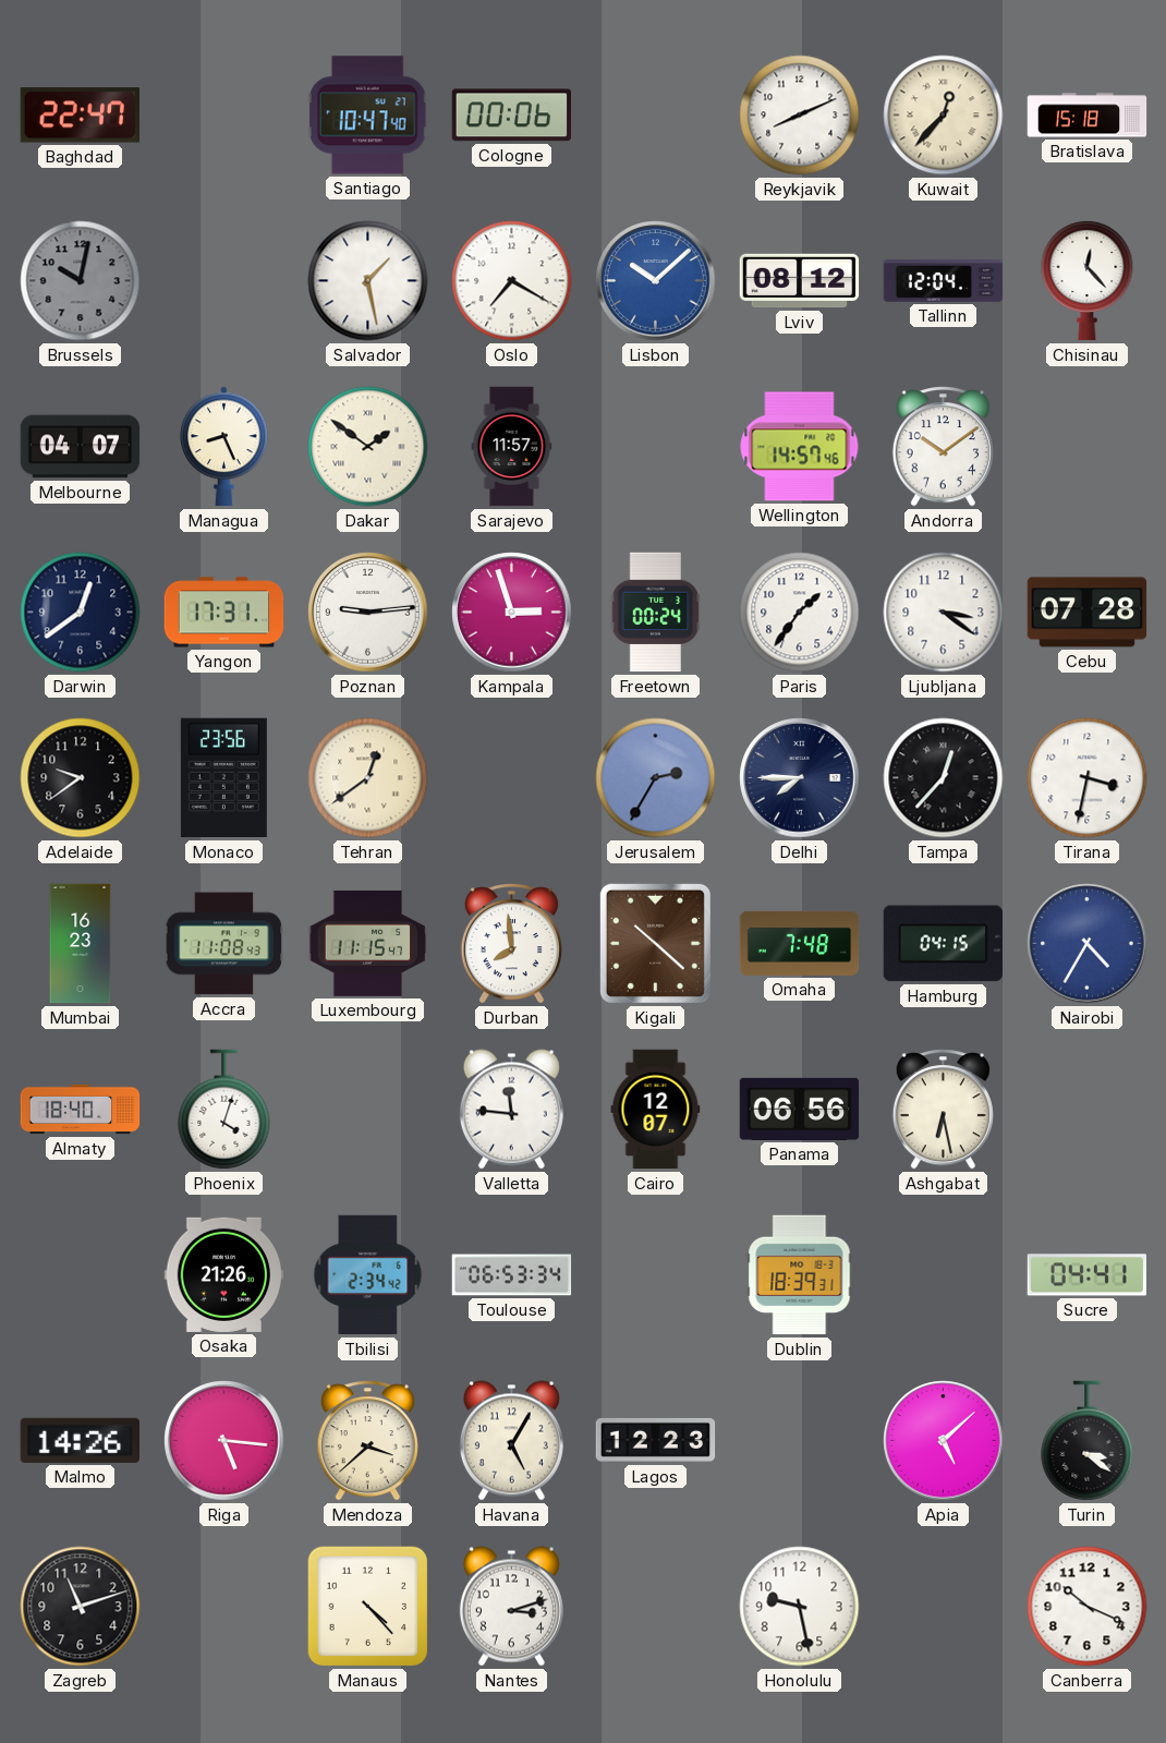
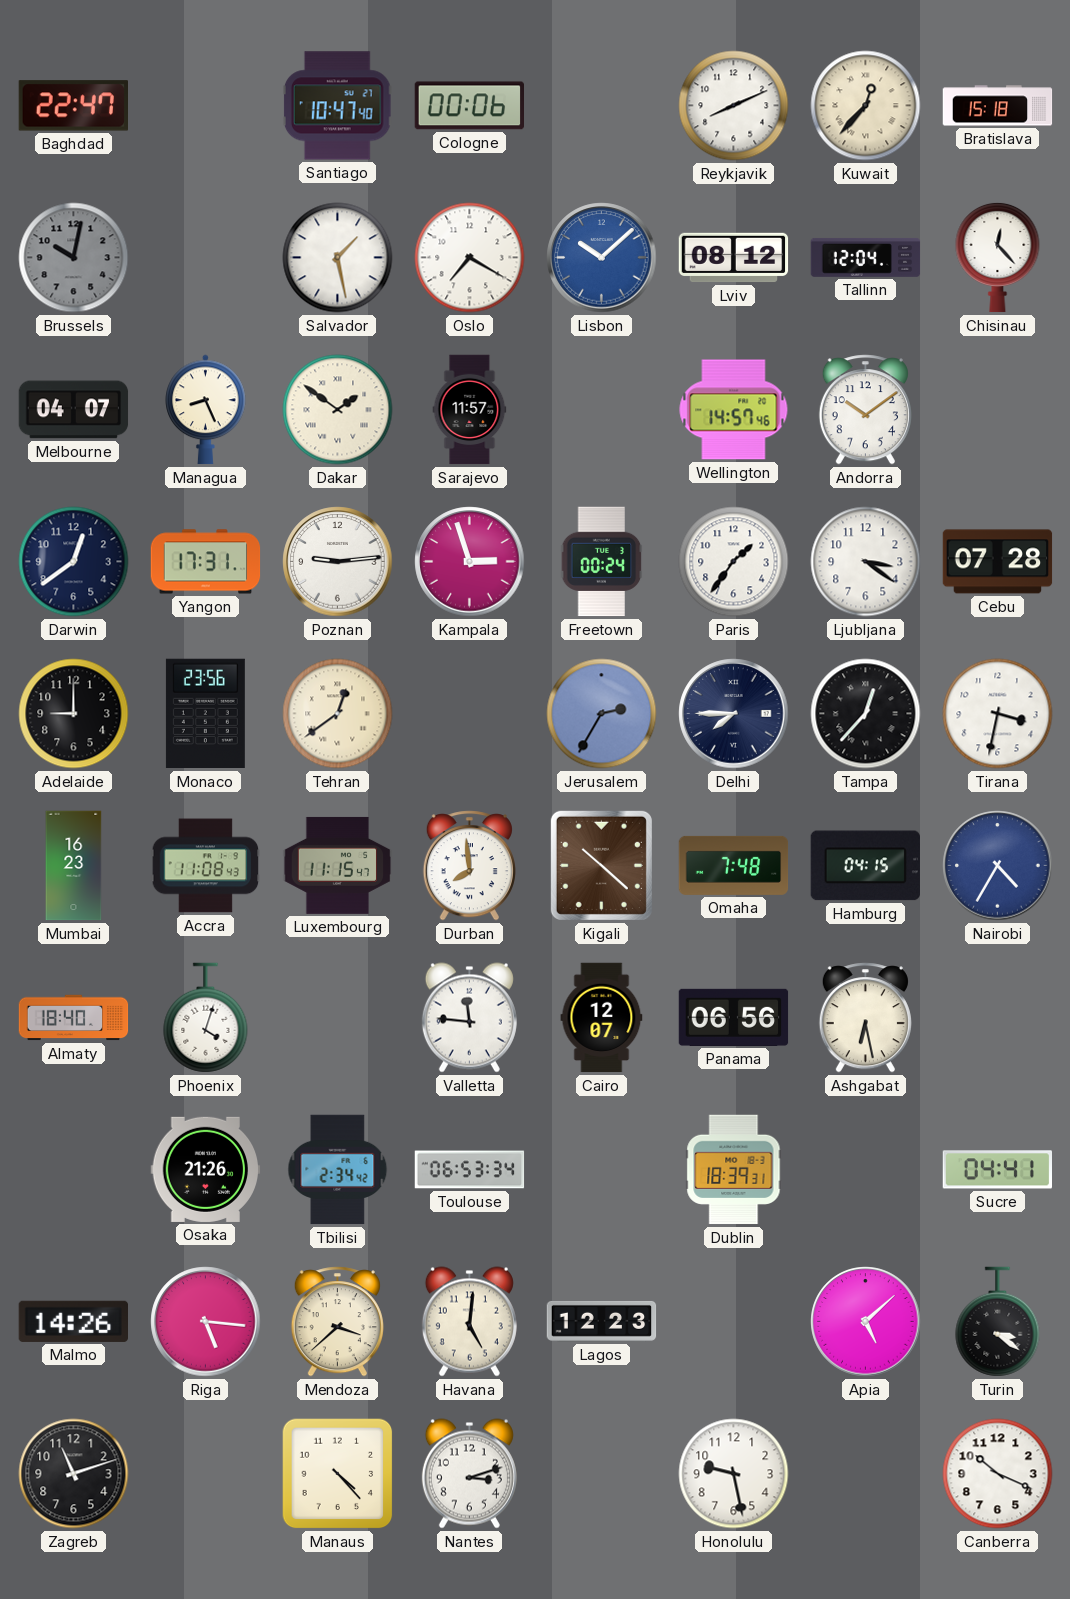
Adelaide: 9:39 -> 9:00
Havana: 5:05 -> 5:01
